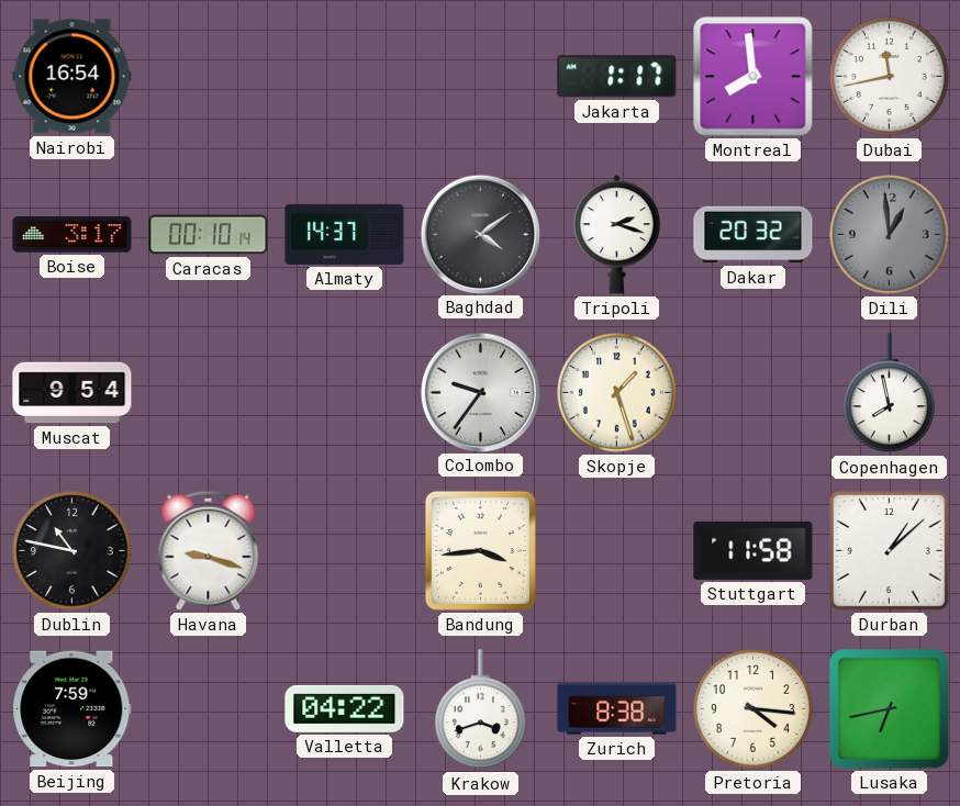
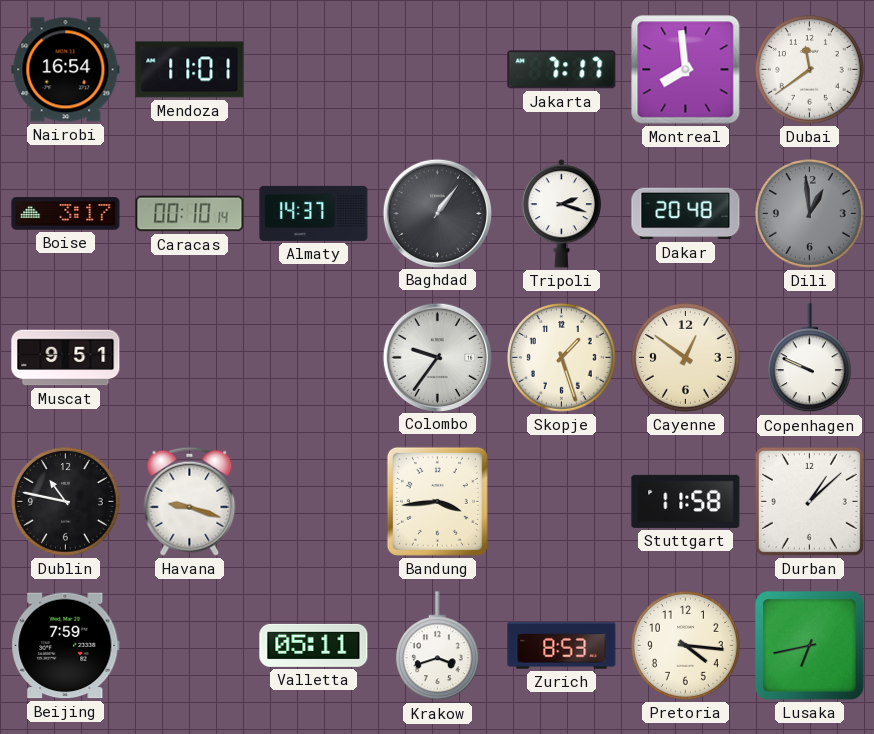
Mendoza: none -> 11:01
Jakarta: 1:17 -> 7:17
Dubai: 11:43 -> 11:39
Baghdad: 4:09 -> 1:06
Dakar: 20:32 -> 20:48
Muscat: 9:54 -> 9:51
Cayenne: none -> 12:51
Copenhagen: 7:58 -> 9:49
Valletta: 04:22 -> 05:11
Zurich: 8:38 -> 8:53
